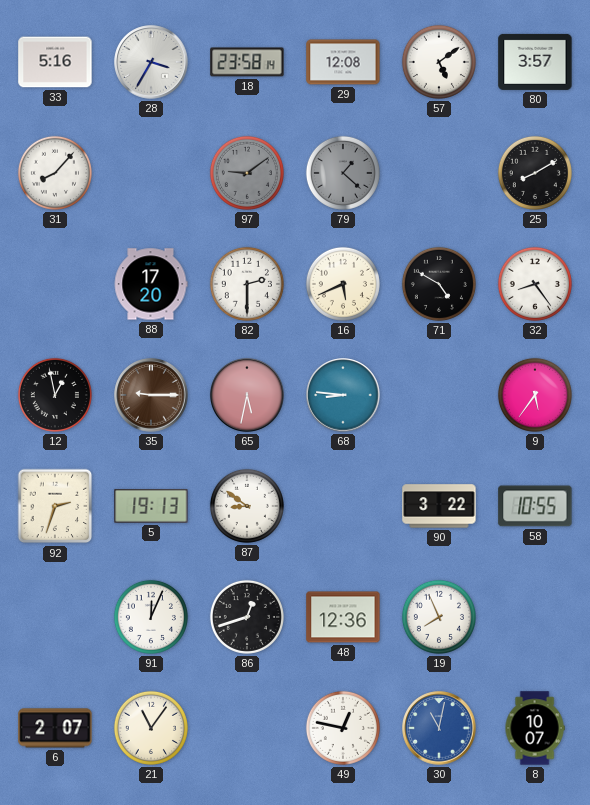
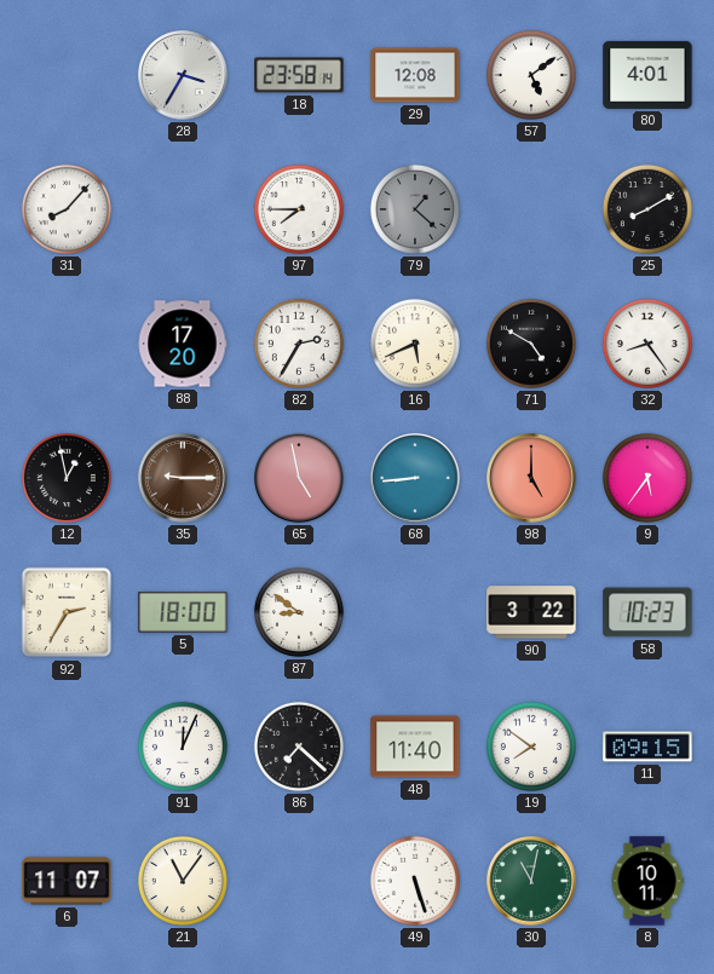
33: 5:16 -> none
80: 3:57 -> 4:01
97: 9:09 -> 7:45
97 dial: grey -> white
82: 2:30 -> 2:35
65: 5:32 -> 4:58
68: 8:46 -> 8:44
98: none -> 5:00
92: 2:33 -> 2:35
5: 19:13 -> 18:00
58: 10:55 -> 10:23
86: 12:42 -> 7:22
48: 12:36 -> 11:40
19: 7:56 -> 7:51
11: none -> 09:15
6: 2:07 -> 11:07
49: 12:47 -> 5:27
30 dial: blue -> green
8: 10:07 -> 10:11
